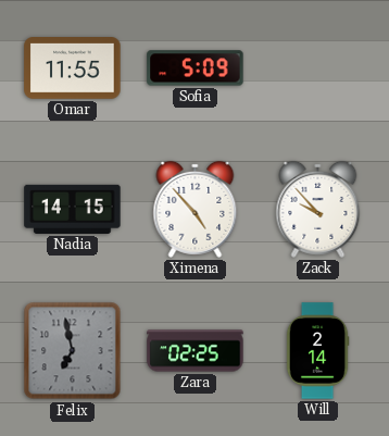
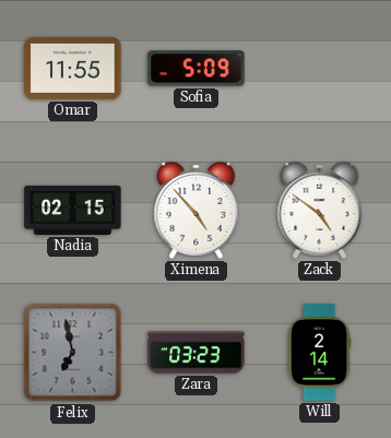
Nadia: 14:15 -> 02:15
Zack: 9:53 -> 4:51
Zara: 02:25 -> 03:23
